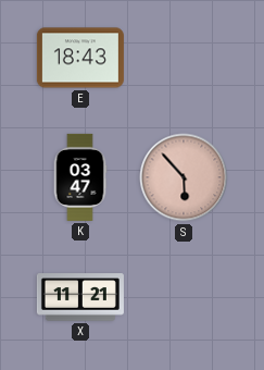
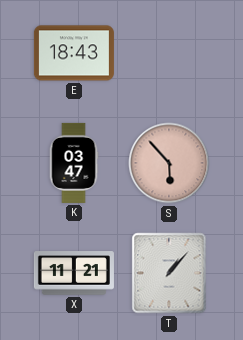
T: none -> 1:07
